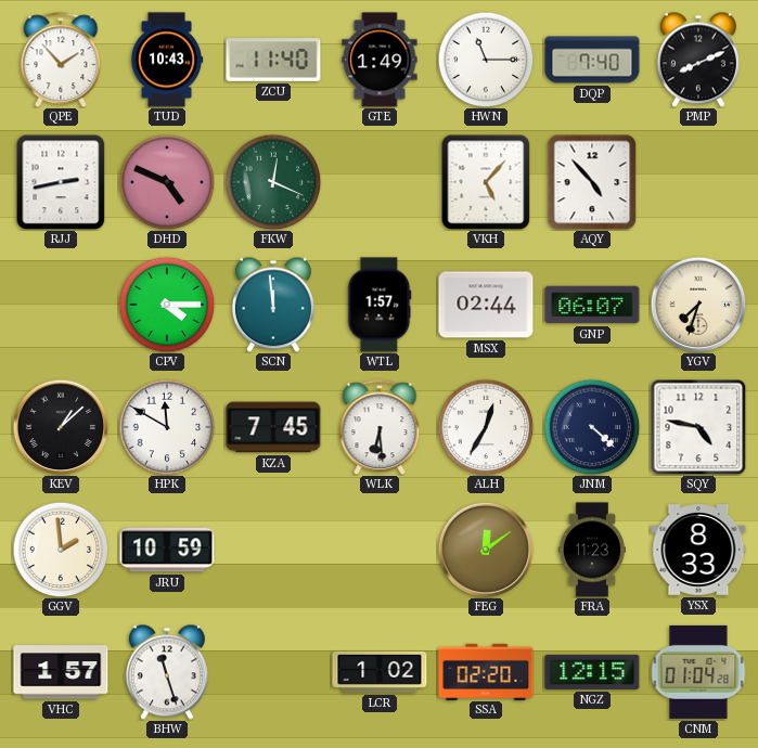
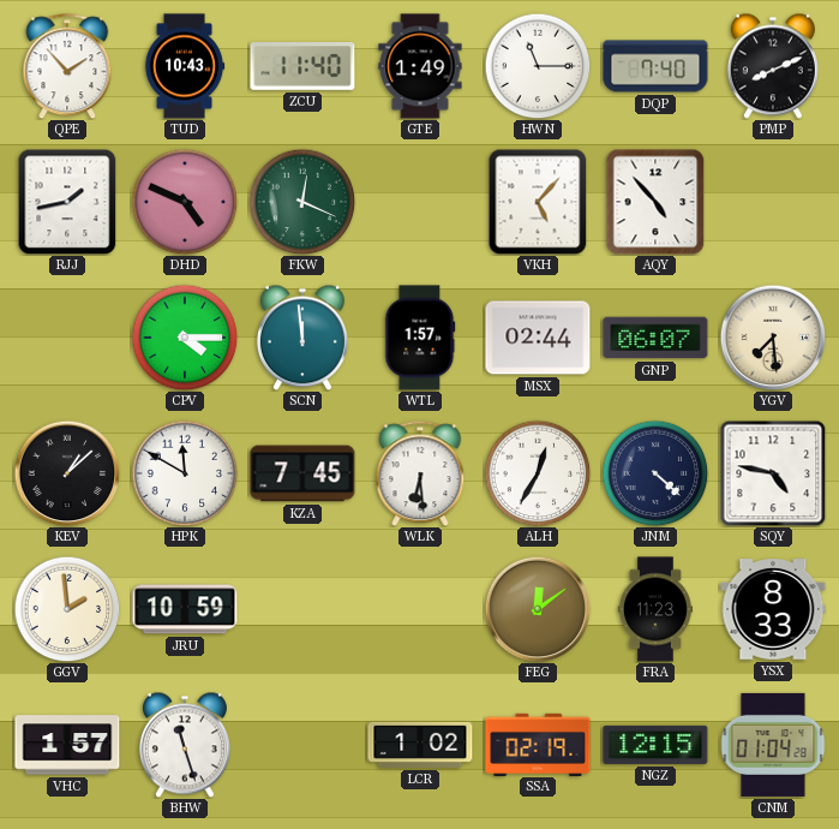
RJJ: 2:43 -> 1:43
YGV: 7:33 -> 7:29
SSA: 02:20 -> 02:19
